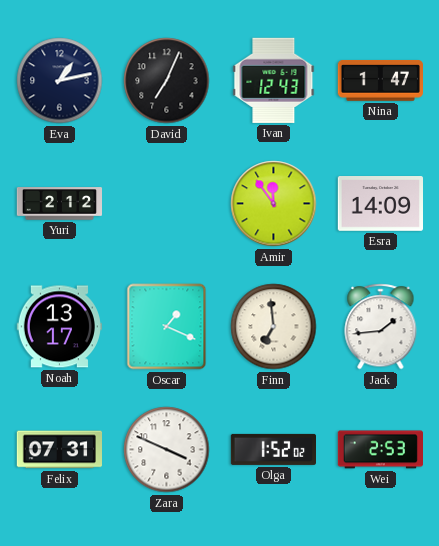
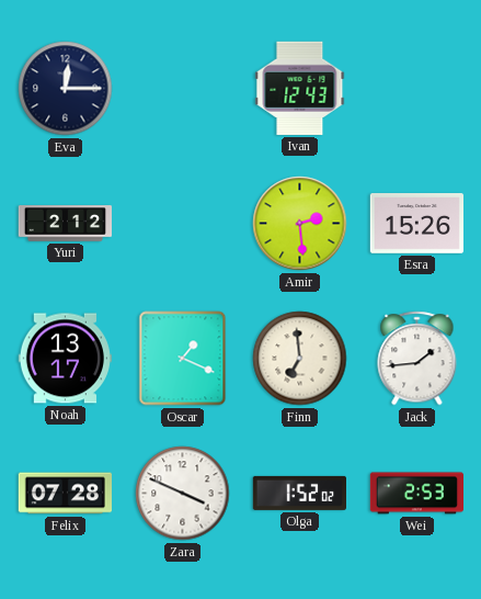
Eva: 1:13 -> 12:15
David: 7:04 -> none
Nina: 1:47 -> none
Amir: 11:54 -> 2:29
Esra: 14:09 -> 15:26
Felix: 07:31 -> 07:28
